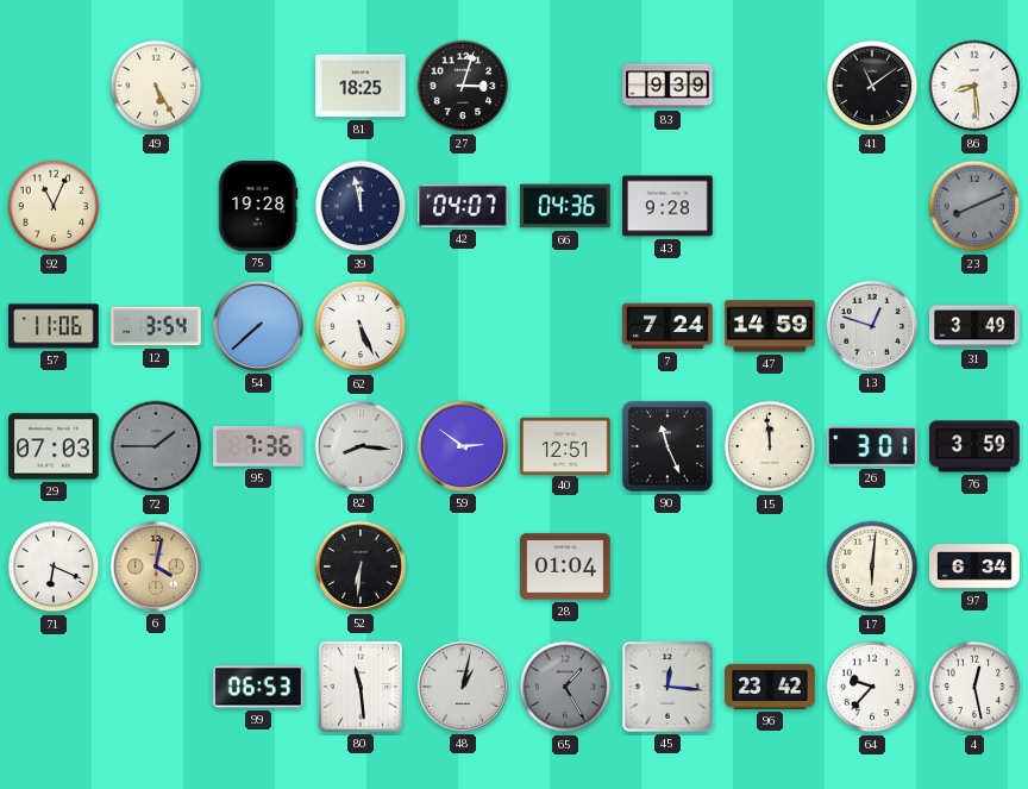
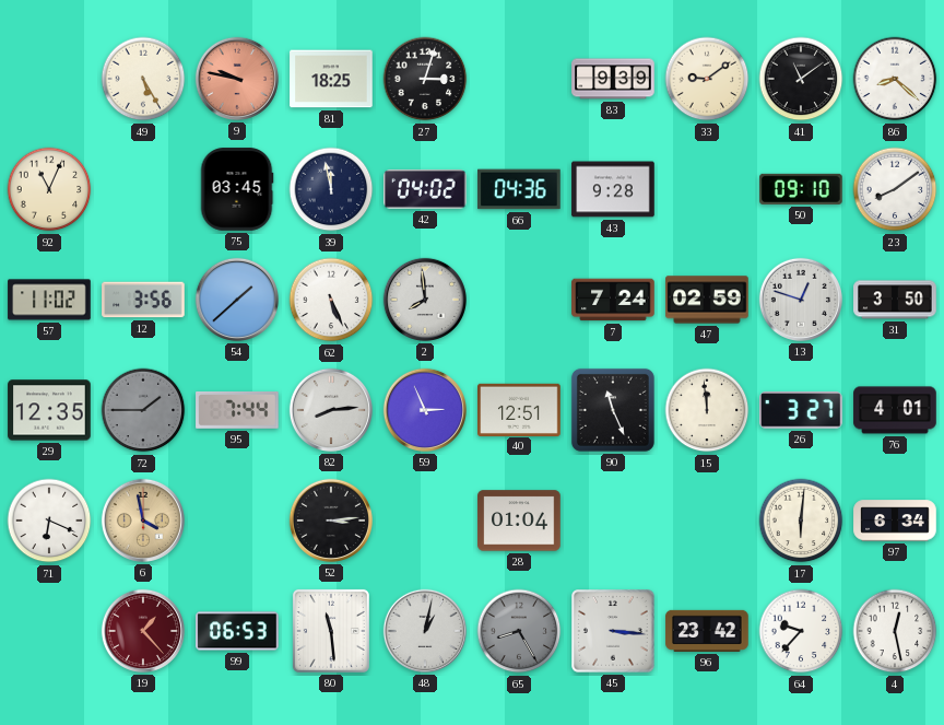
9: none -> 9:47
33: none -> 9:09
86: 8:29 -> 8:22
75: 19:28 -> 03:45
42: 04:07 -> 04:02
50: none -> 09:10
23: 8:11 -> 8:09
23 dial: grey -> white
57: 11:06 -> 11:02
12: 3:54 -> 3:56
54: 7:38 -> 1:38
2: none -> 7:59
47: 14:59 -> 02:59
31: 3:49 -> 3:50
29: 07:03 -> 12:35
95: 7:36 -> 7:44
82: 8:16 -> 8:14
59: 2:51 -> 2:56
26: 3:01 -> 3:27
76: 3:59 -> 4:01
6: 4:02 -> 3:58
52: 6:31 -> 3:14
19: none -> 1:23
65: 1:25 -> 8:25
45: 12:16 -> 3:16
